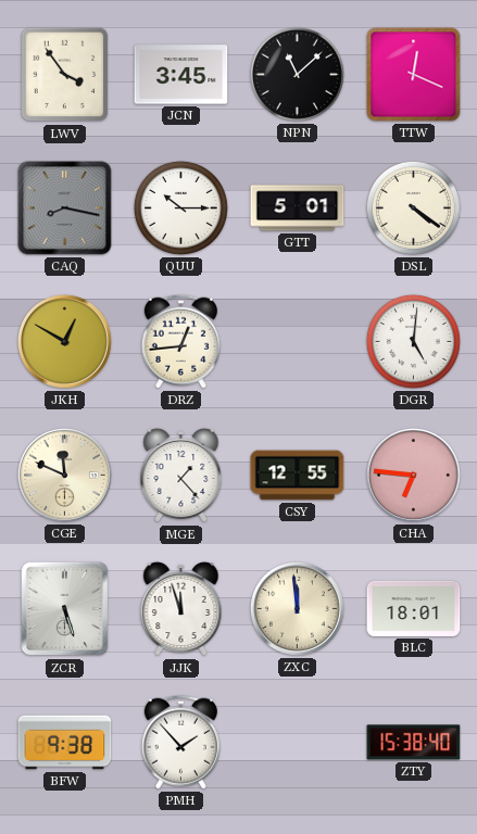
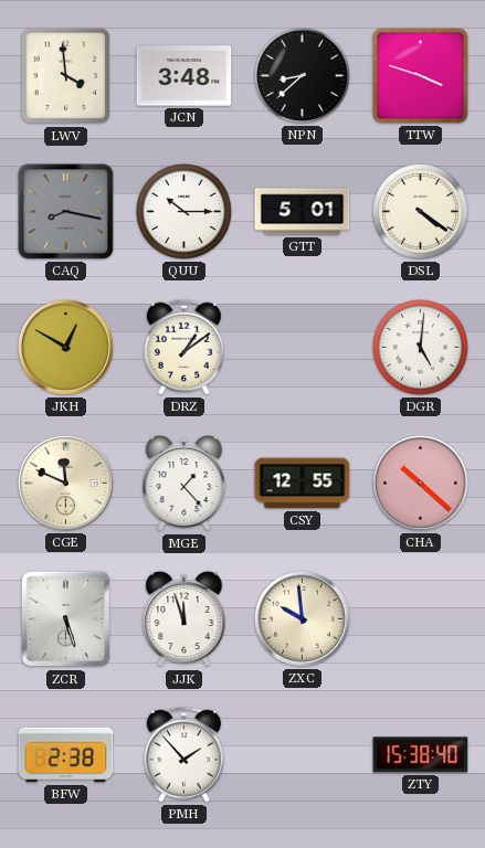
LWV: 3:54 -> 3:59
JCN: 3:45 -> 3:48
NPN: 11:08 -> 8:38
TTW: 12:19 -> 3:48
DRZ: 12:44 -> 1:09
CHA: 6:46 -> 10:22
ZXC: 11:59 -> 9:59
BLC: 18:01 -> none
BFW: 9:38 -> 2:38
